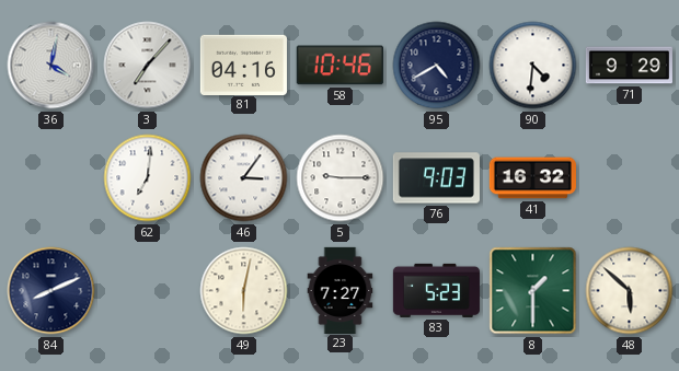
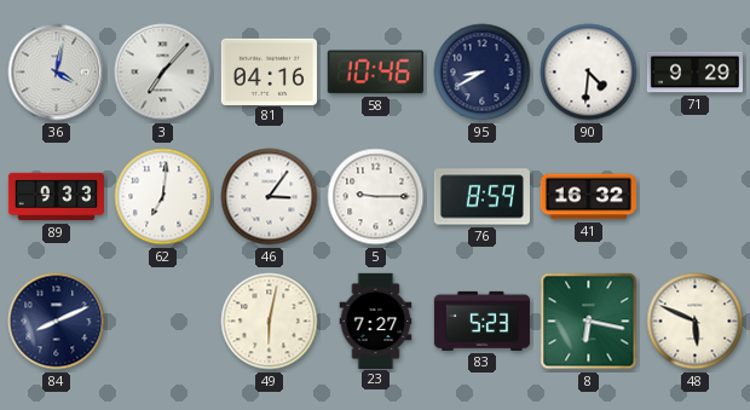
95: 4:40 -> 8:40
89: none -> 9:33
76: 9:03 -> 8:59
8: 1:30 -> 6:17
48: 5:52 -> 5:49
